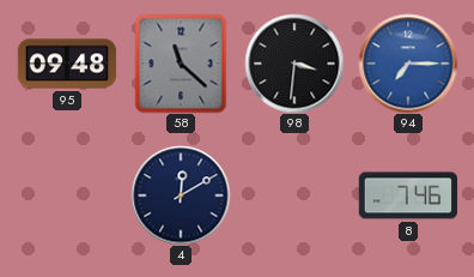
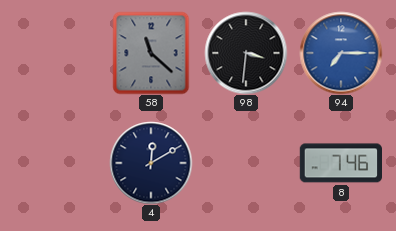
95: 09:48 -> none
